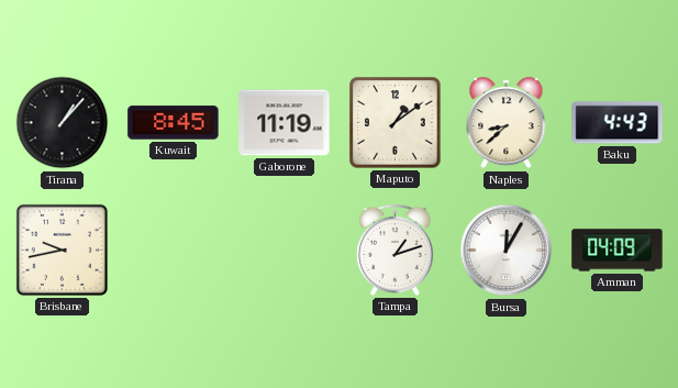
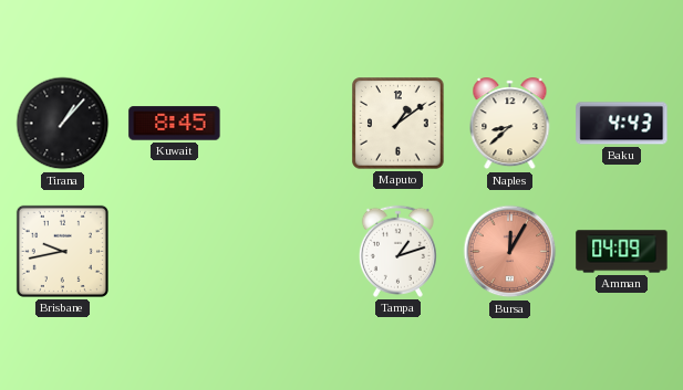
Gaborone: 11:19 -> none
Bursa dial: white -> salmon
